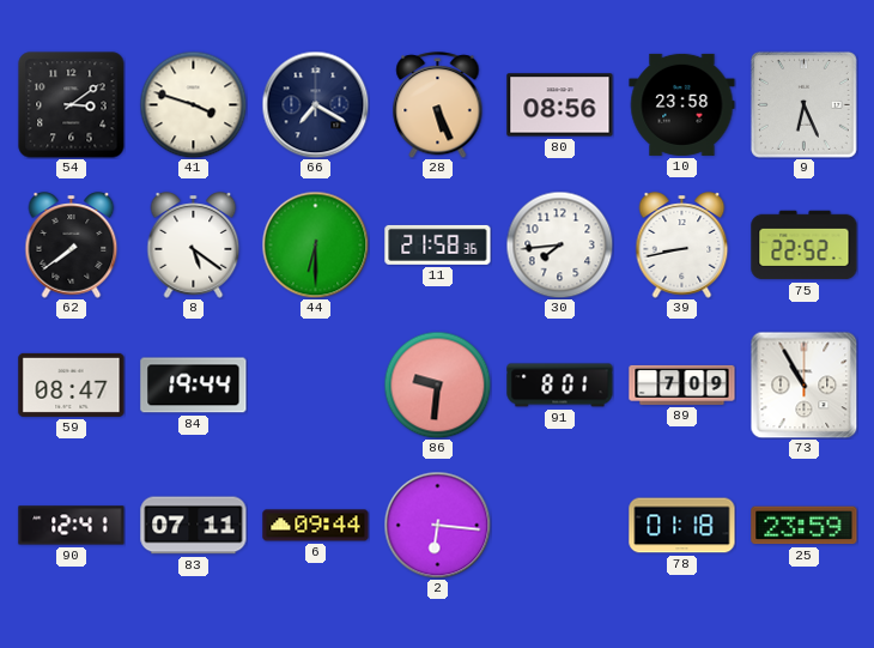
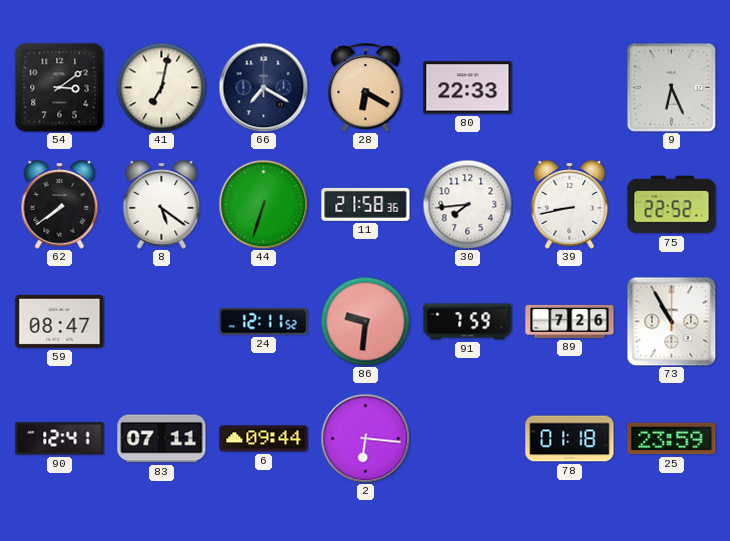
41: 3:48 -> 7:02
28: 5:26 -> 6:20
80: 08:56 -> 22:33
10: 23:58 -> none
44: 6:30 -> 6:33
84: 19:44 -> none
24: none -> 12:11
91: 8:01 -> 7:59
89: 7:09 -> 7:26
